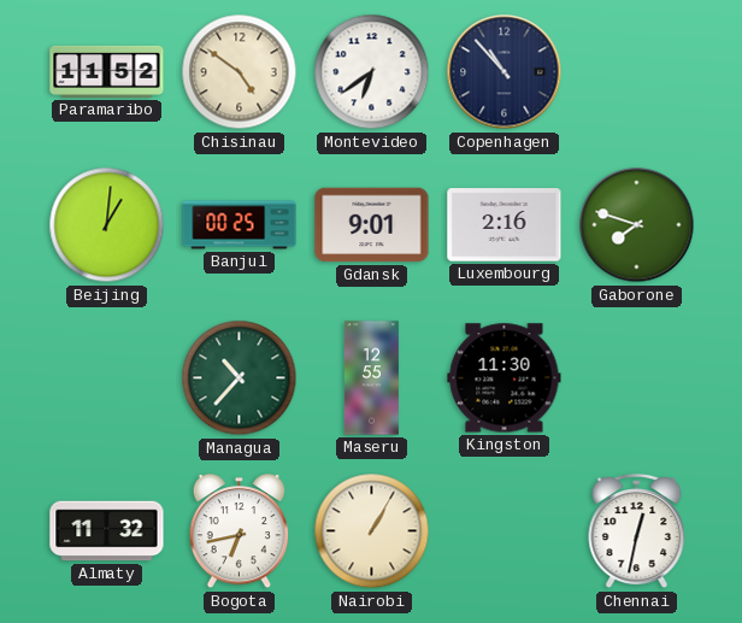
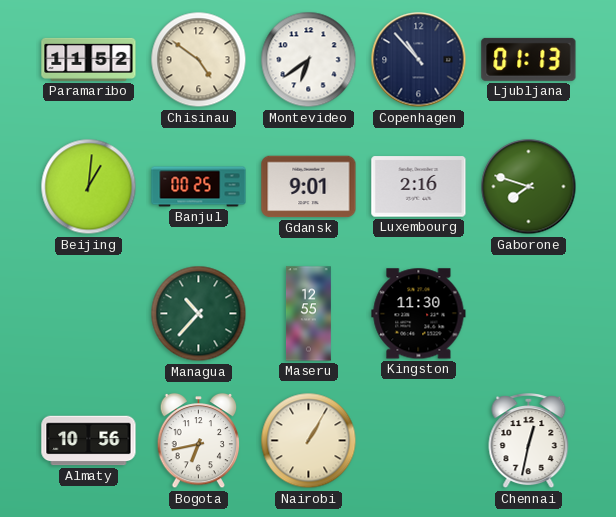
Ljubljana: none -> 01:13
Almaty: 11:32 -> 10:56
